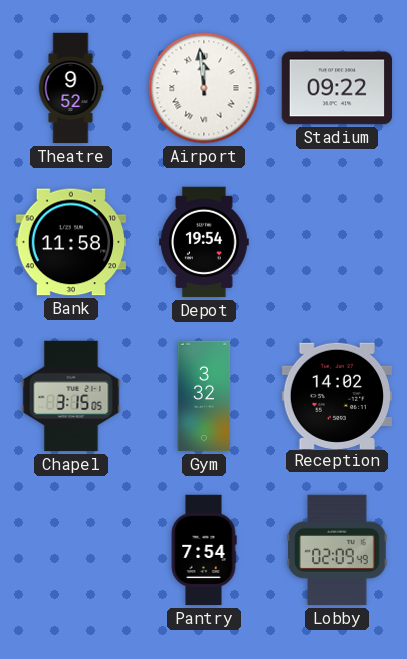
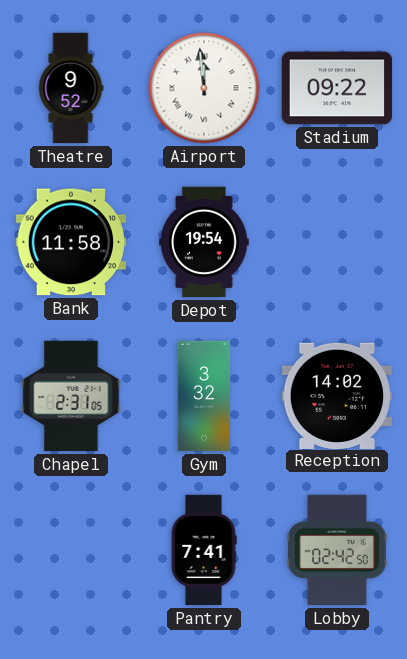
Chapel: 3:15 -> 2:31
Pantry: 7:54 -> 7:41
Lobby: 02:09 -> 02:42
